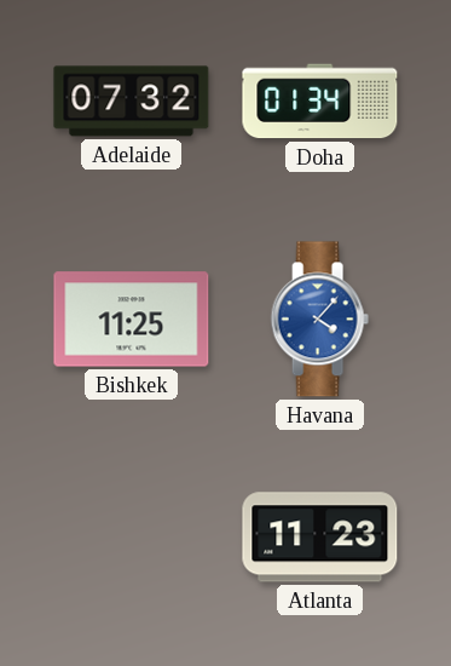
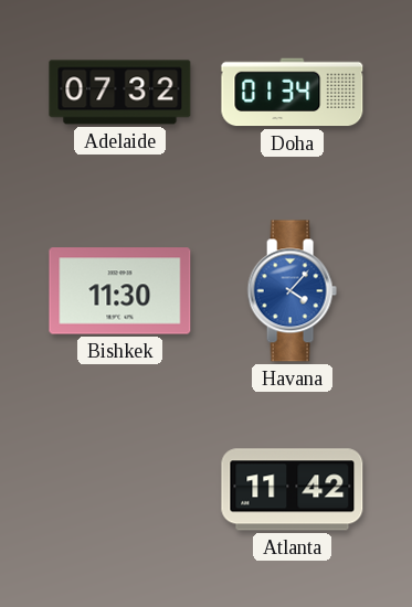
Bishkek: 11:25 -> 11:30
Atlanta: 11:23 -> 11:42
